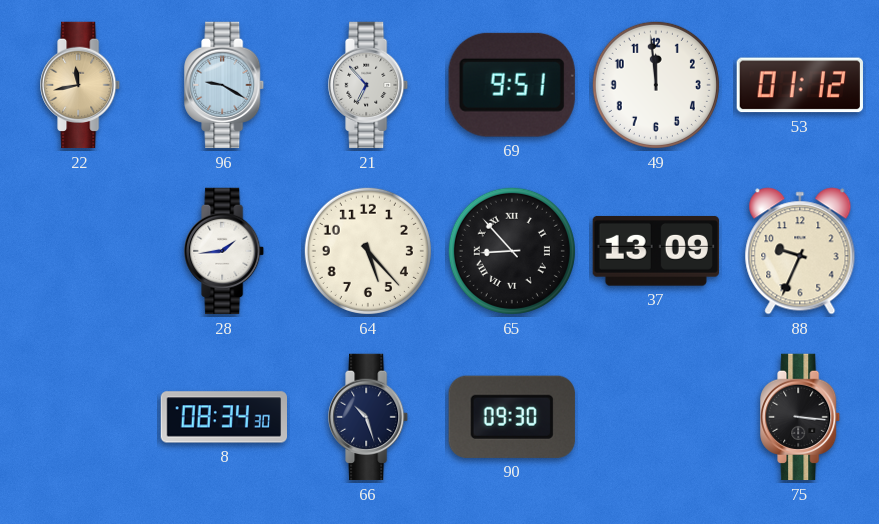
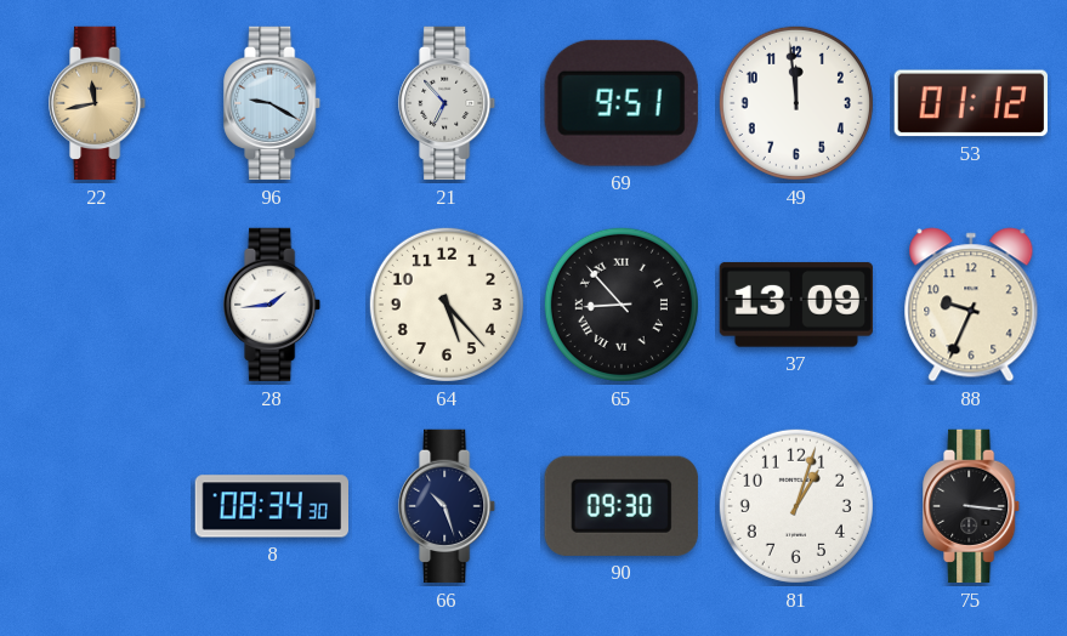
81: none -> 1:03
